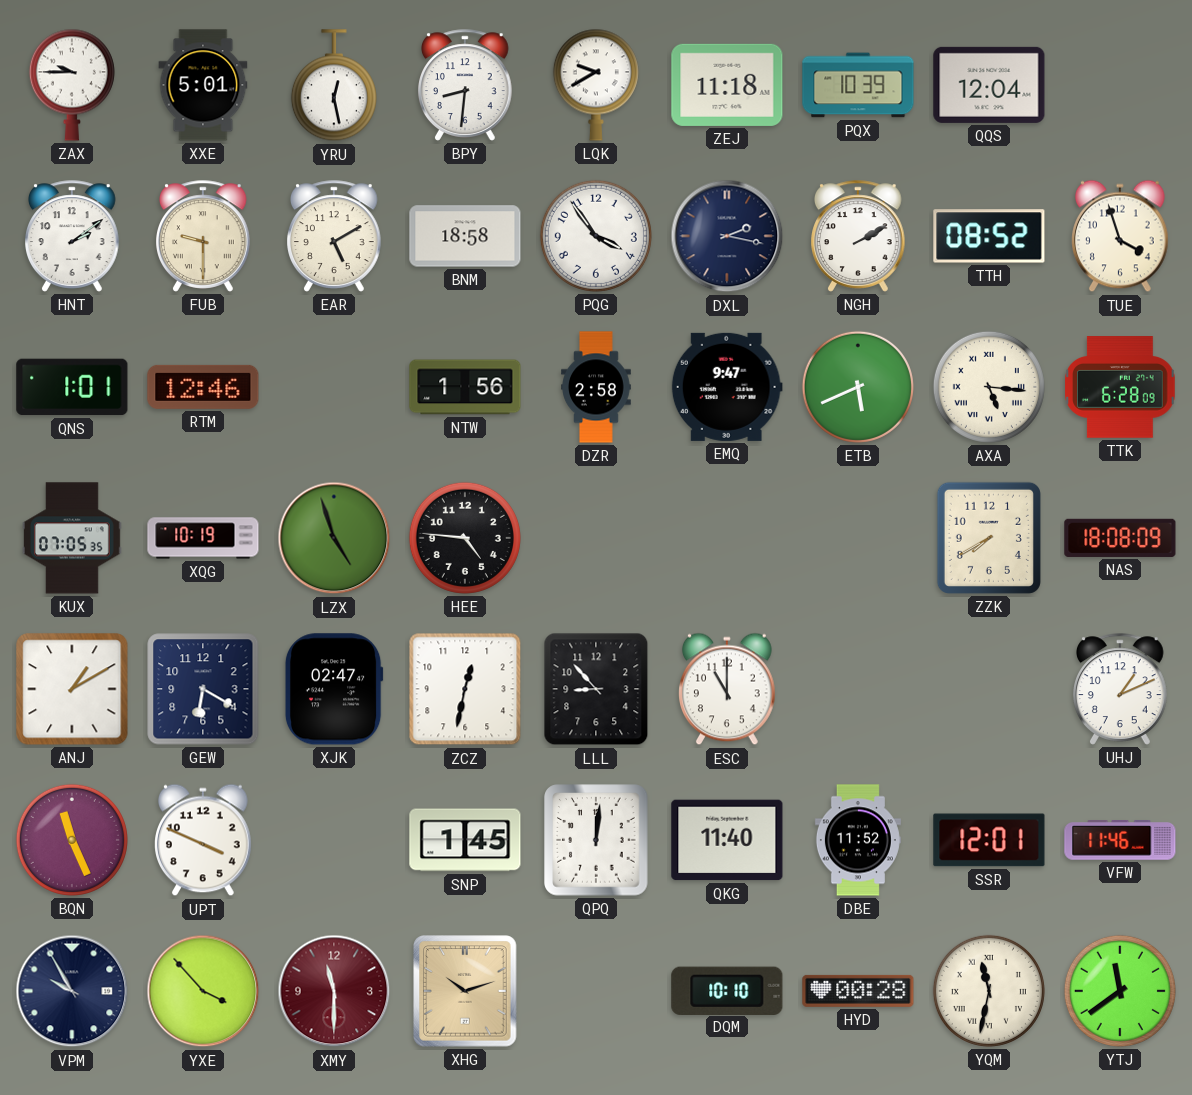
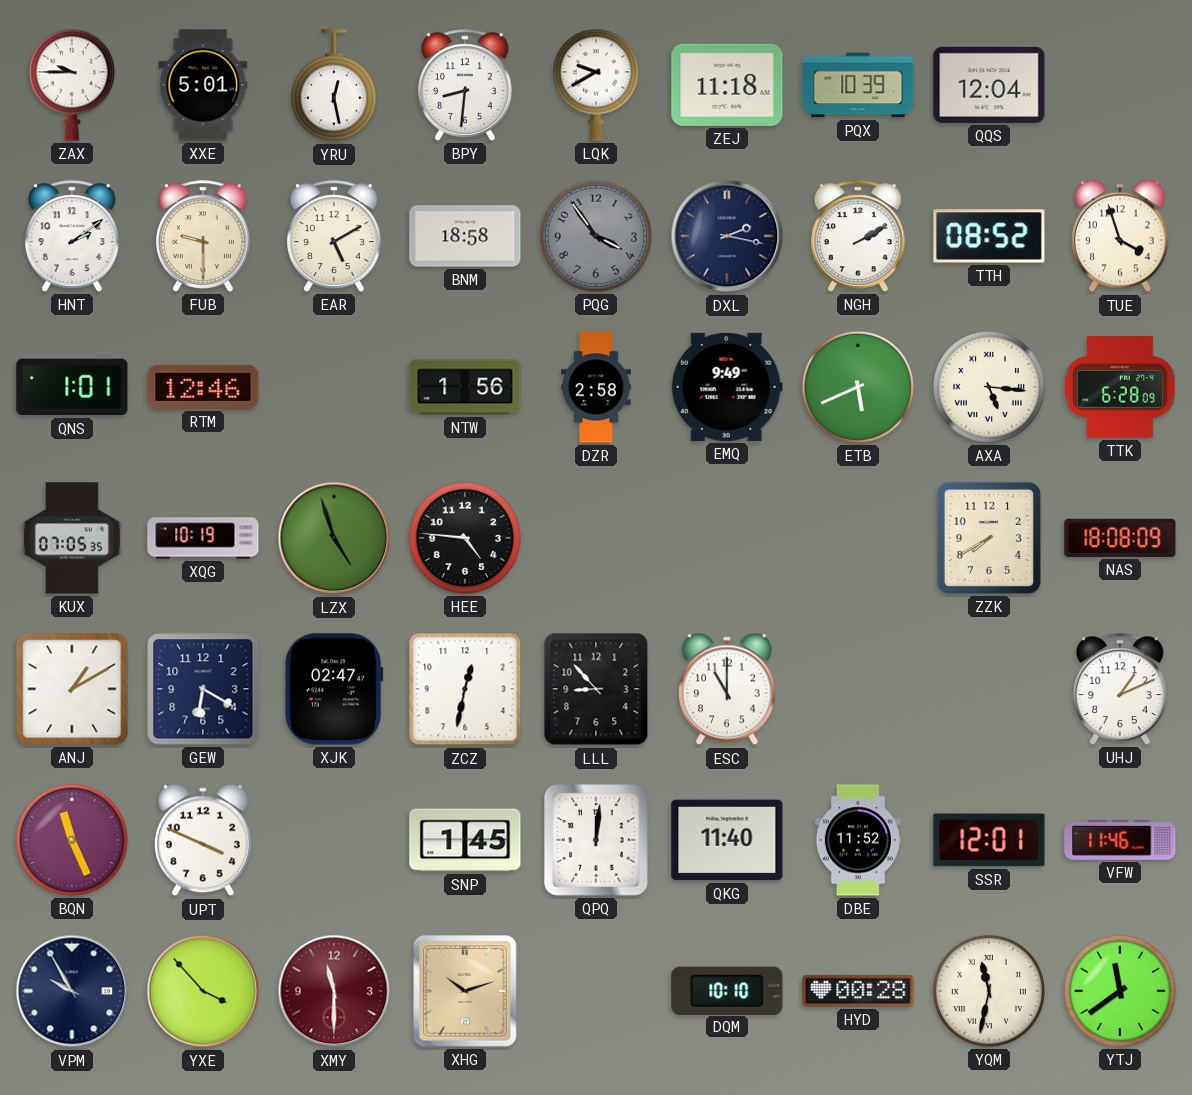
PQG dial: white -> grey
EMQ: 9:47 -> 9:49
